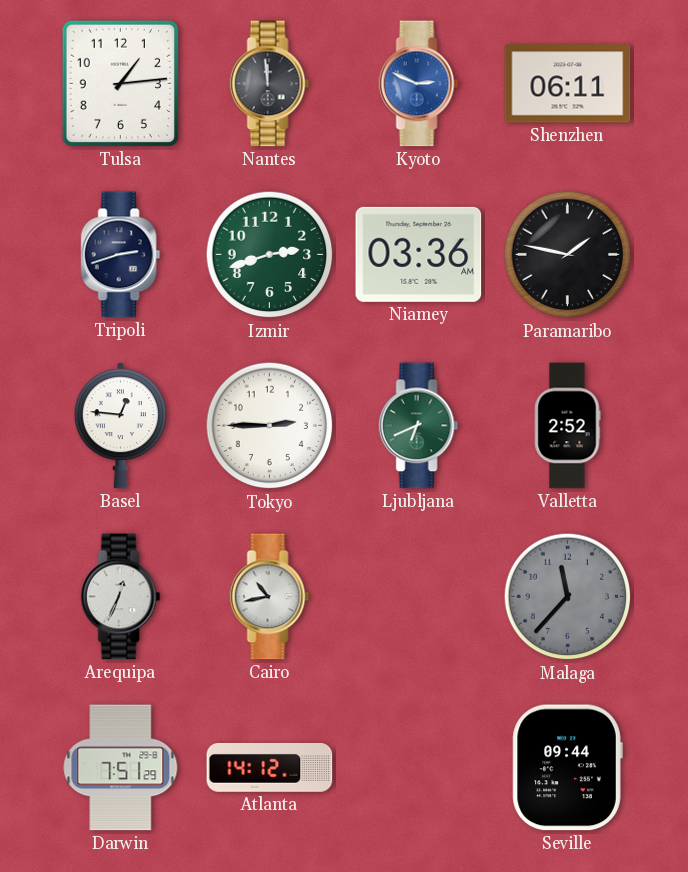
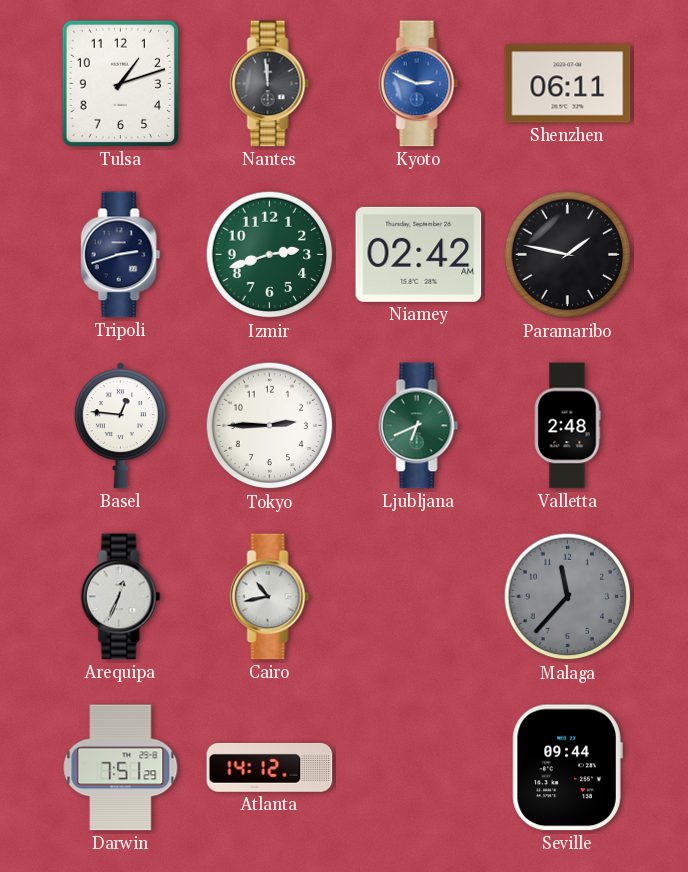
Tulsa: 1:14 -> 1:12
Niamey: 03:36 -> 02:42
Valletta: 2:52 -> 2:48
